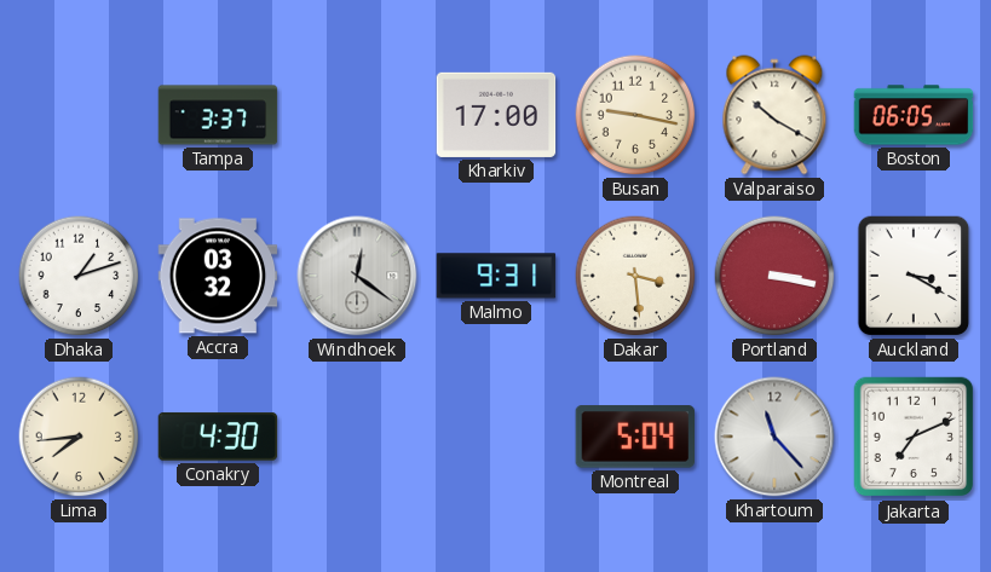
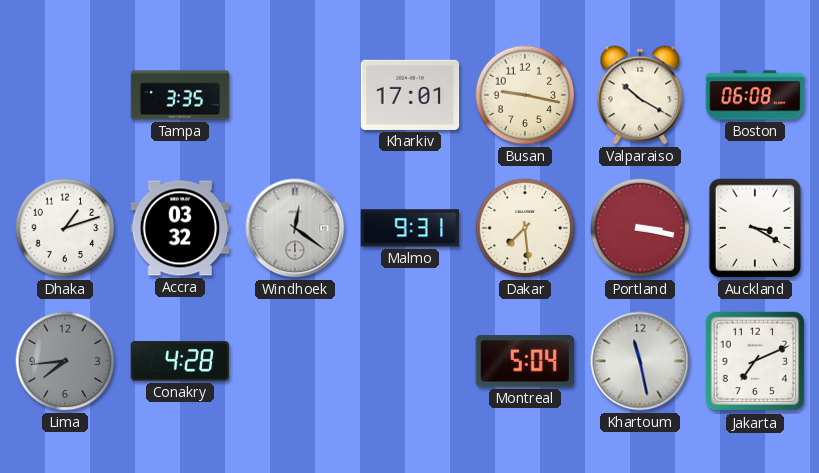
Tampa: 3:37 -> 3:35
Kharkiv: 17:00 -> 17:01
Boston: 06:05 -> 06:08
Dakar: 3:29 -> 7:29
Lima dial: cream -> grey
Conakry: 4:30 -> 4:28
Khartoum: 11:23 -> 11:28
